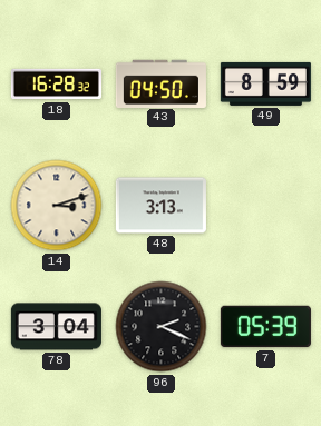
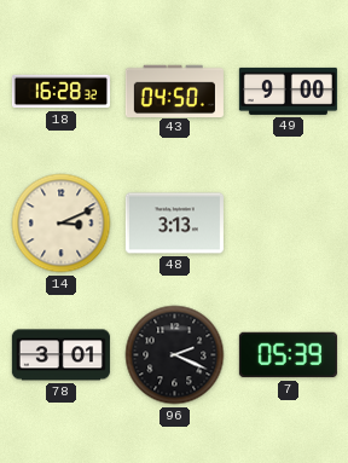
49: 8:59 -> 9:00
14: 3:12 -> 3:11
78: 3:04 -> 3:01
